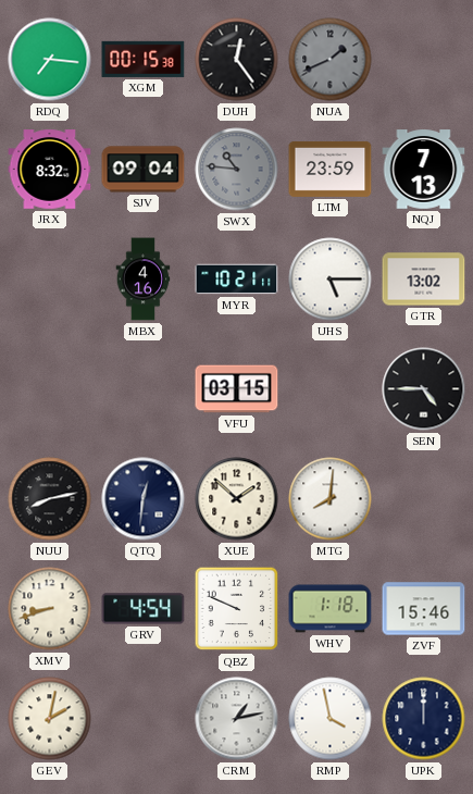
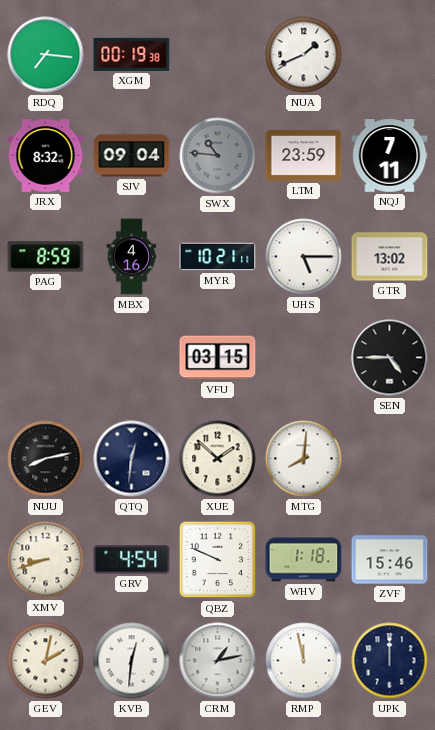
XGM: 00:15 -> 00:19
DUH: 12:24 -> none
NUA dial: grey -> white
NQJ: 7:13 -> 7:11
PAG: none -> 8:59
KVB: none -> 12:31
RMP: 3:58 -> 11:58
